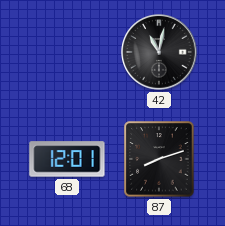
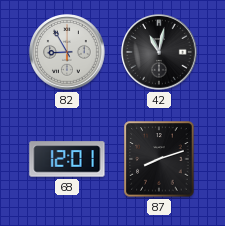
82: none -> 8:55
